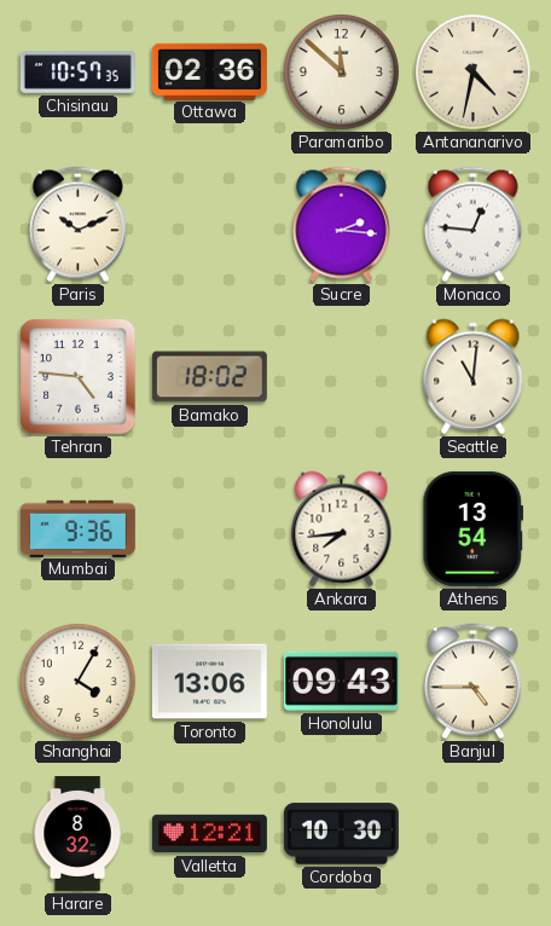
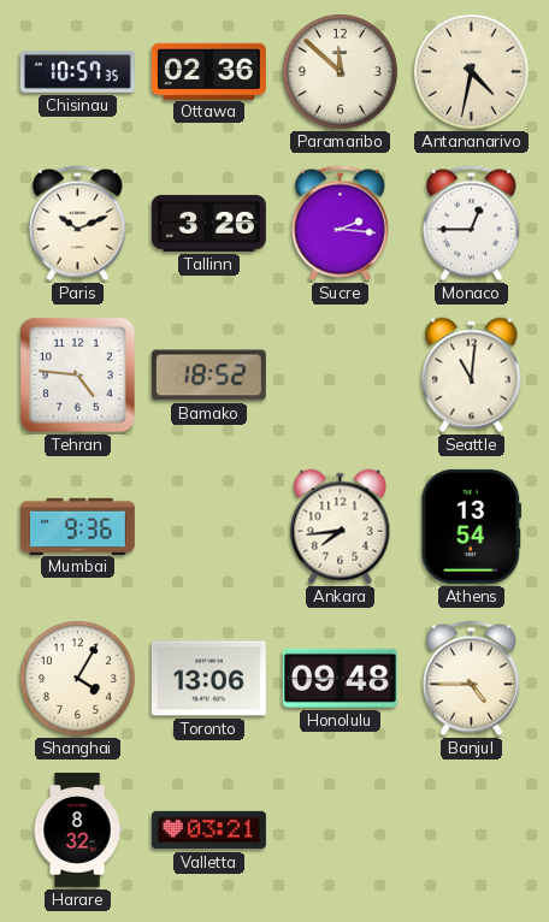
Tallinn: none -> 3:26
Monaco: 12:46 -> 12:45
Bamako: 18:02 -> 18:52
Honolulu: 09:43 -> 09:48
Valletta: 12:21 -> 03:21
Cordoba: 10:30 -> none
